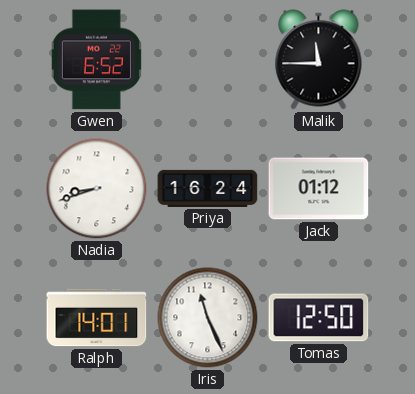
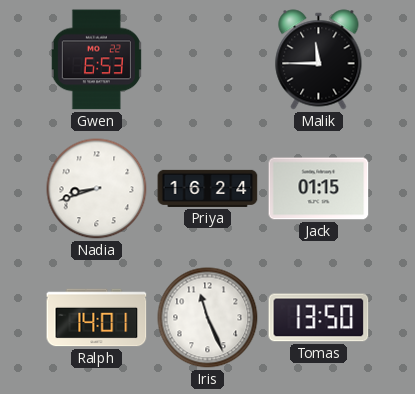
Gwen: 6:52 -> 6:53
Jack: 01:12 -> 01:15
Tomas: 12:50 -> 13:50
